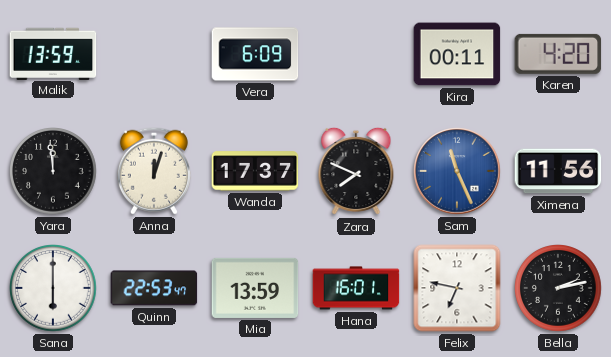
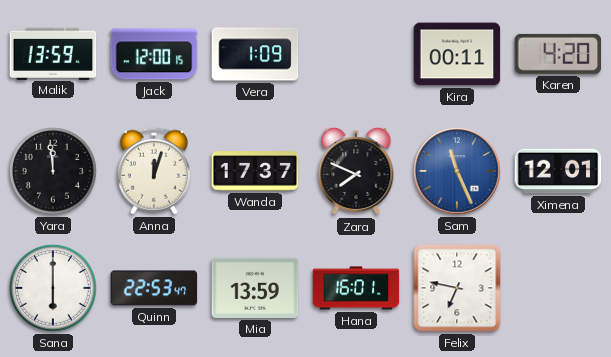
Jack: none -> 12:00
Vera: 6:09 -> 1:09
Ximena: 11:56 -> 12:01
Bella: 2:13 -> none
